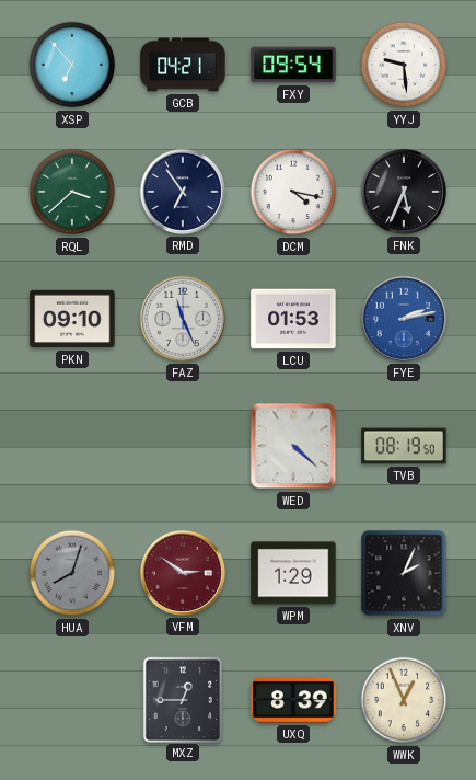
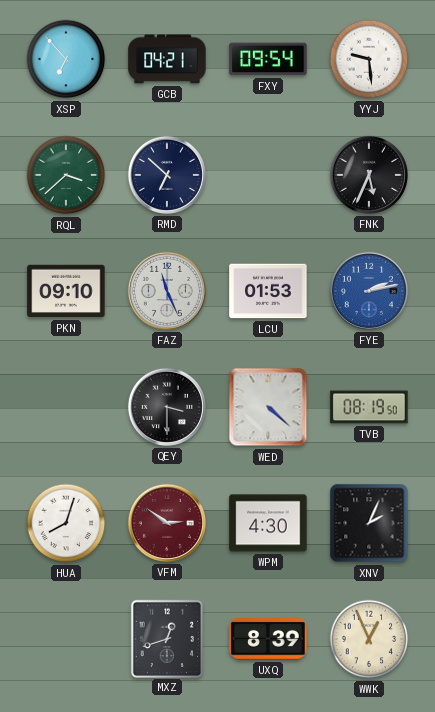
RMD: 6:54 -> 6:52
DCM: 4:17 -> none
QEY: none -> 3:30
HUA dial: grey -> white
WPM: 1:29 -> 4:30
MXZ: 12:45 -> 12:42
